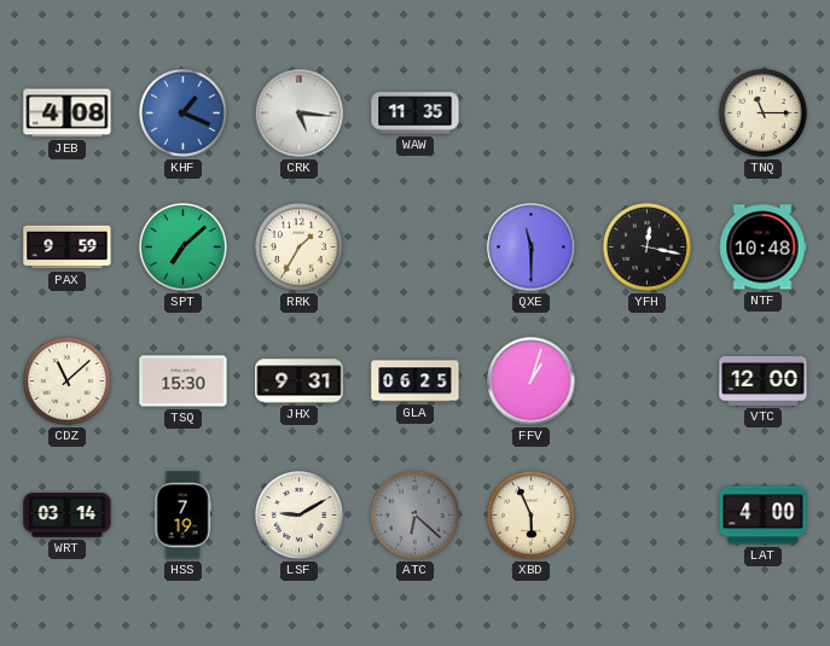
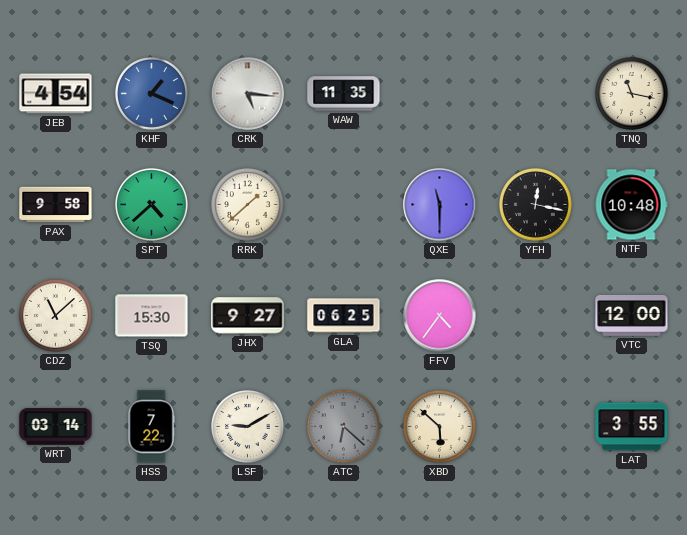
JEB: 4:08 -> 4:54
TNQ: 11:15 -> 11:17
PAX: 9:59 -> 9:58
SPT: 7:08 -> 4:38
RRK: 1:35 -> 1:38
JHX: 9:31 -> 9:27
FFV: 1:03 -> 4:36
HSS: 7:19 -> 7:22
XBD: 5:56 -> 5:52
LAT: 4:00 -> 3:55
